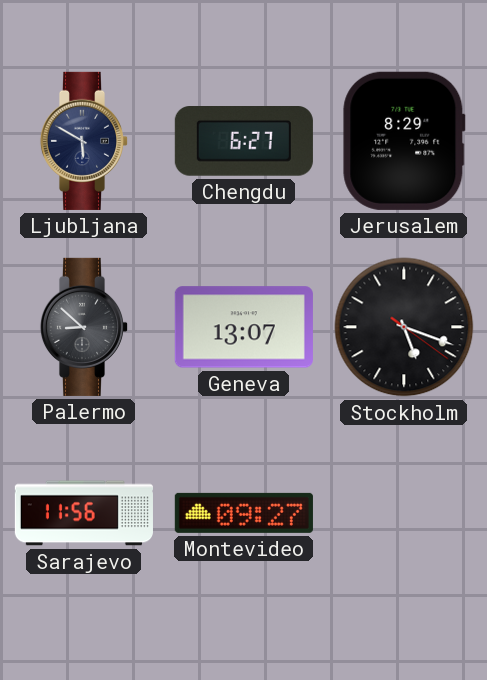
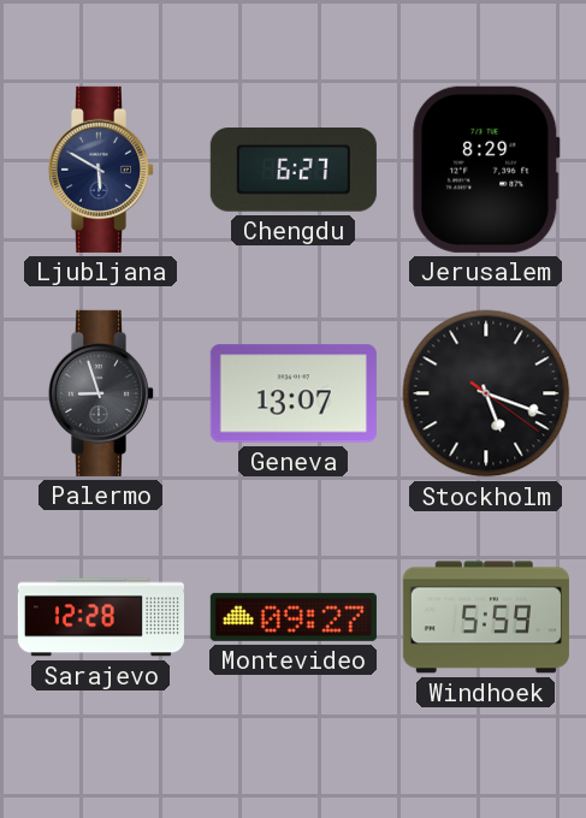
Palermo: 8:52 -> 8:57
Sarajevo: 11:56 -> 12:28
Windhoek: none -> 5:59
